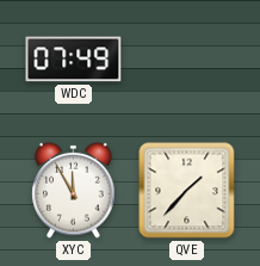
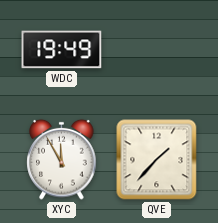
WDC: 07:49 -> 19:49
